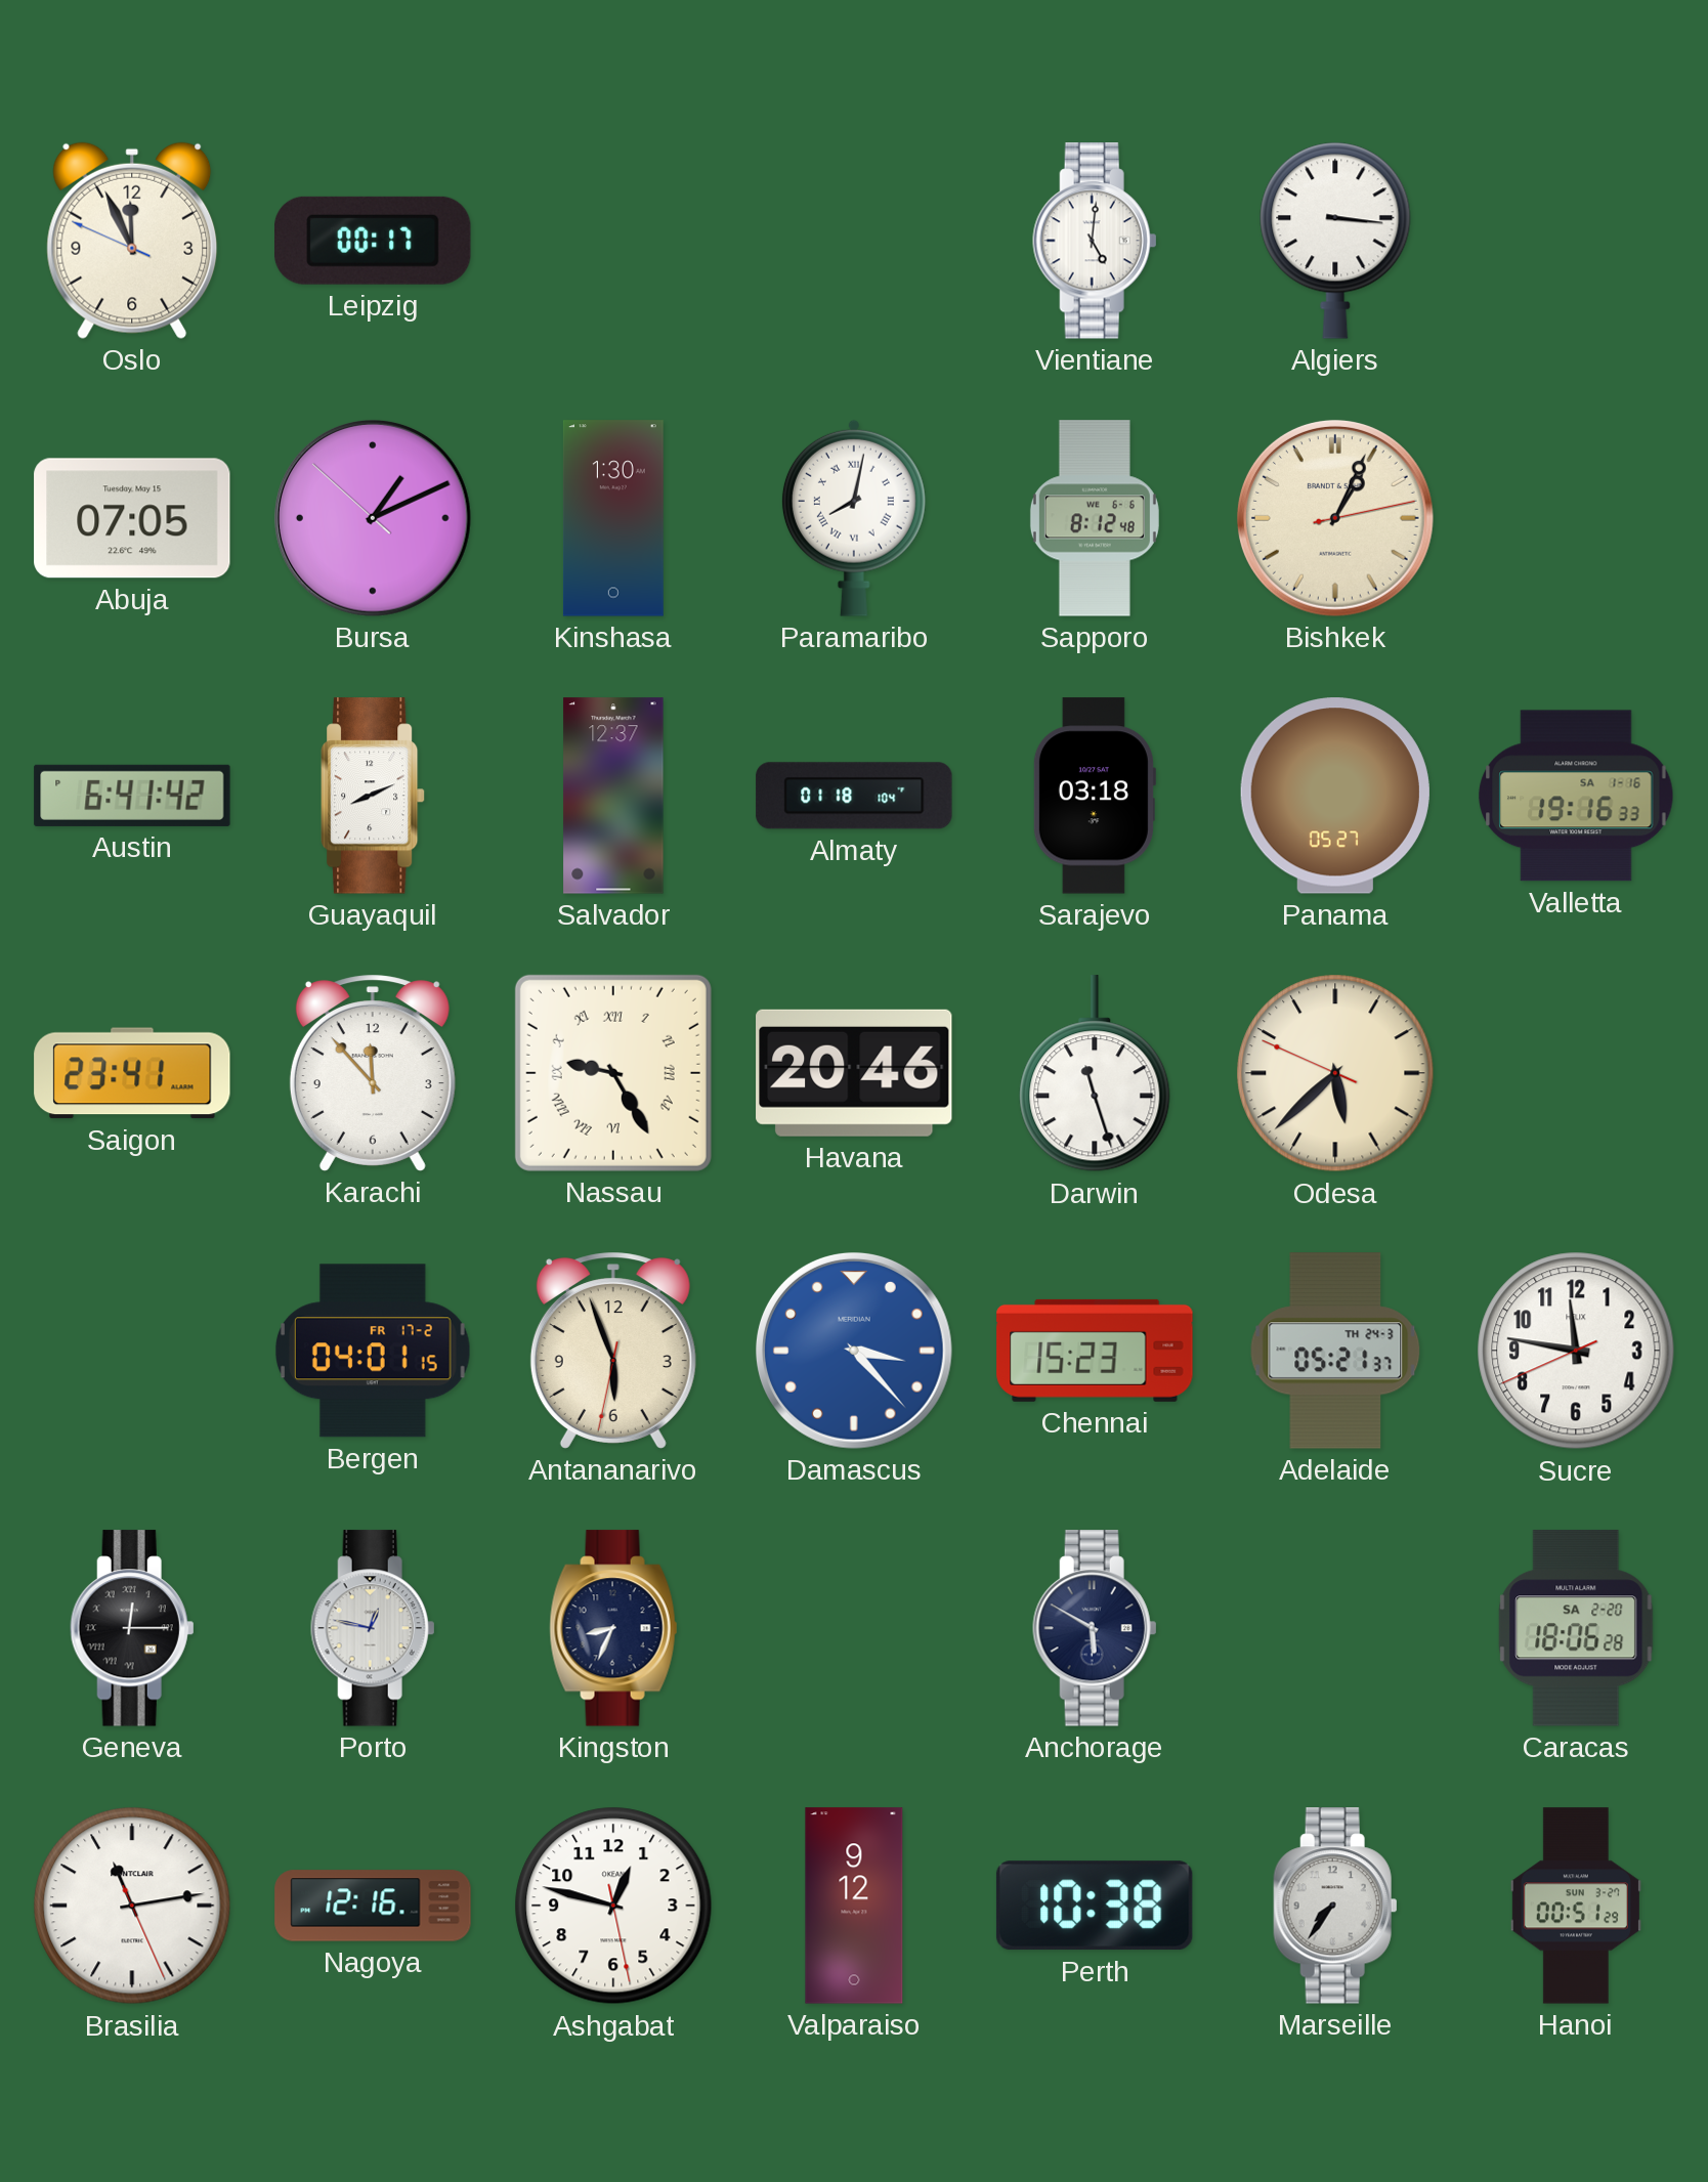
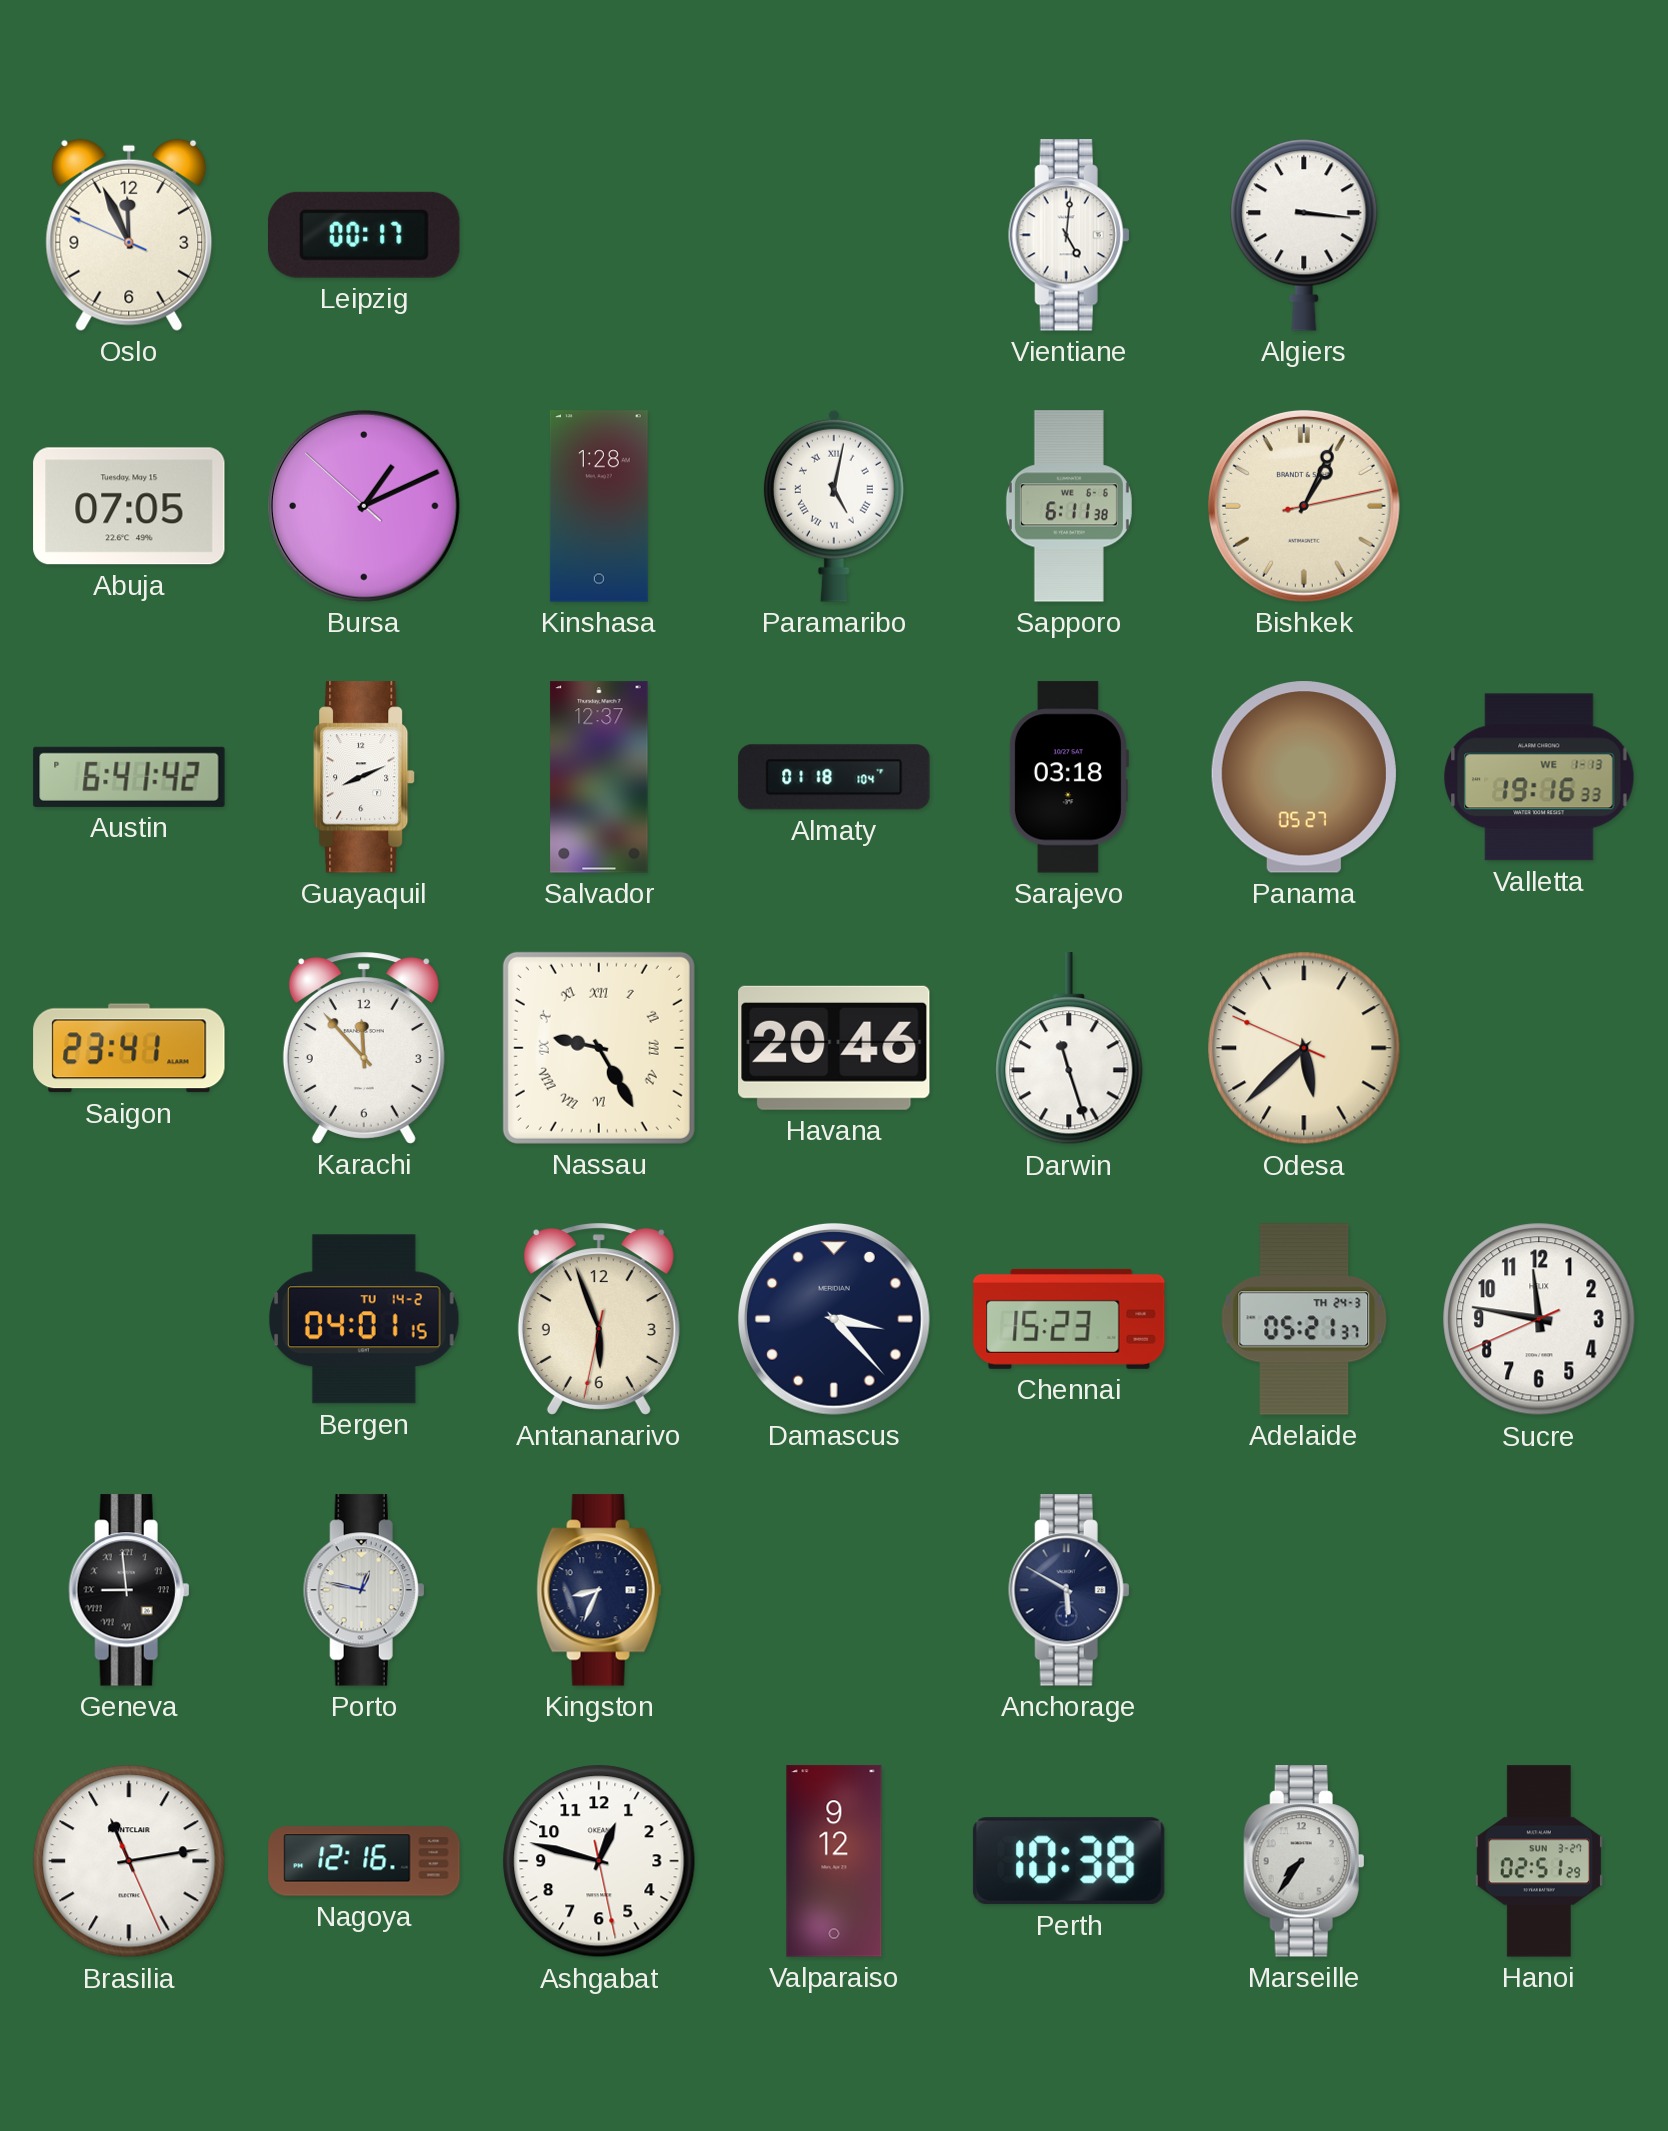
Kinshasa: 1:30 -> 1:28
Paramaribo: 8:02 -> 5:02
Sapporo: 8:12 -> 6:11
Valletta date: SA 1-16 -> WE 1-13
Bergen date: FR 17-2 -> TU 14-2
Damascus dial: blue -> navy
Geneva: 12:15 -> 8:59
Caracas: 18:06 -> none
Hanoi: 00:51 -> 02:51
